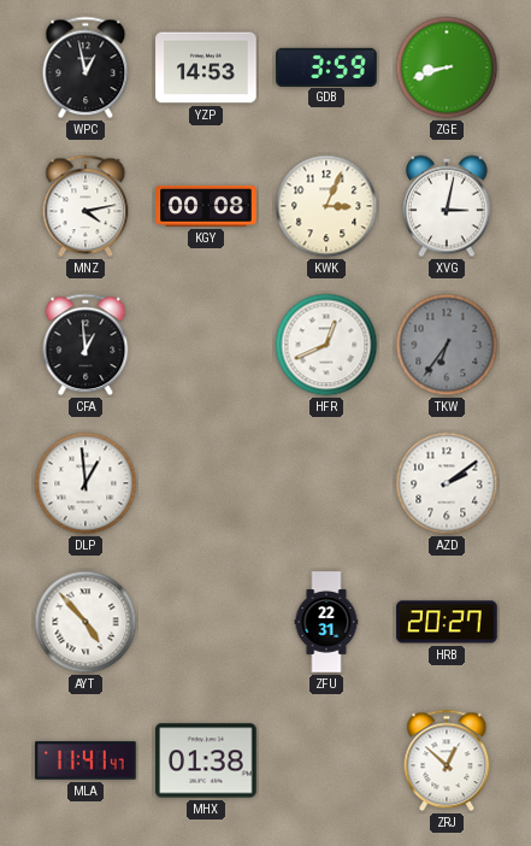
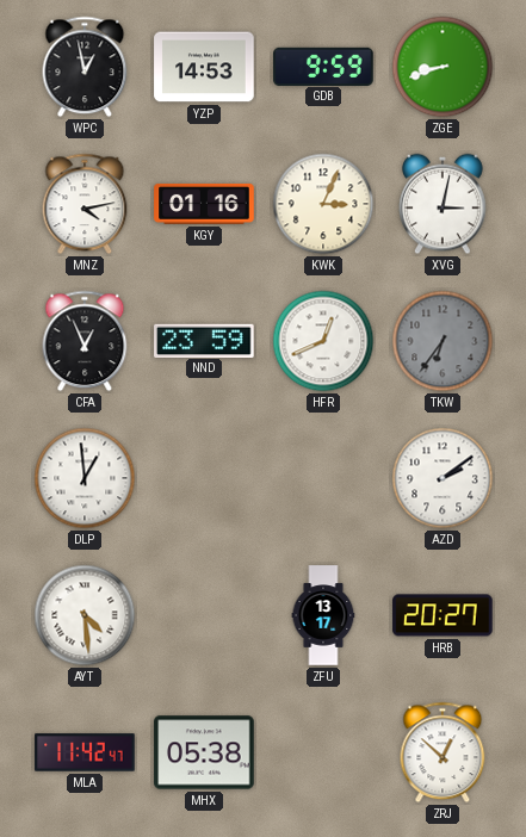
GDB: 3:59 -> 9:59
KGY: 00:08 -> 01:16
CFA: 12:59 -> 12:56
NND: none -> 23:59
AYT: 4:53 -> 4:29
ZFU: 22:31 -> 13:17
MLA: 11:41 -> 11:42
MHX: 01:38 -> 05:38
